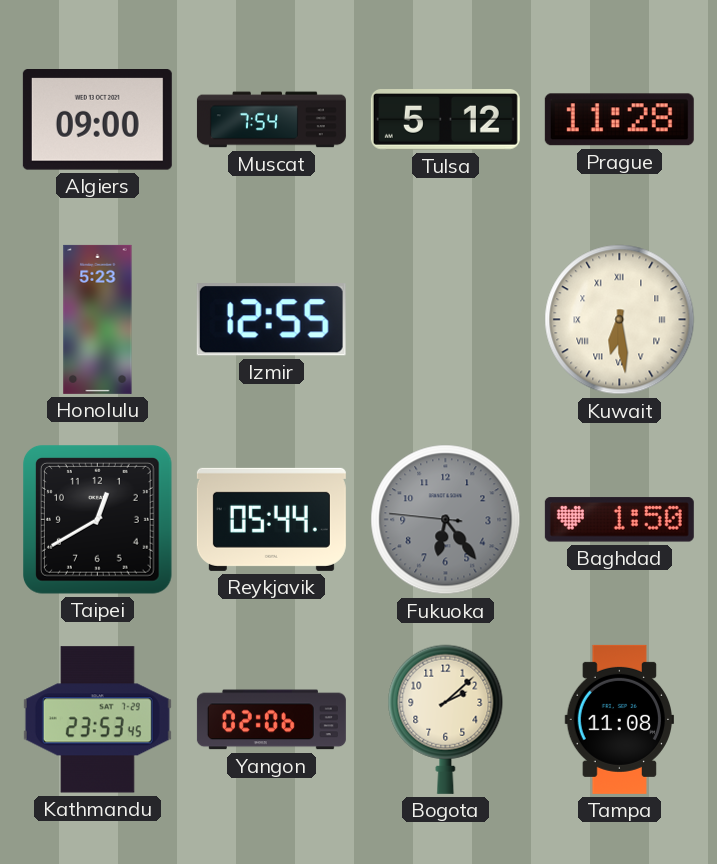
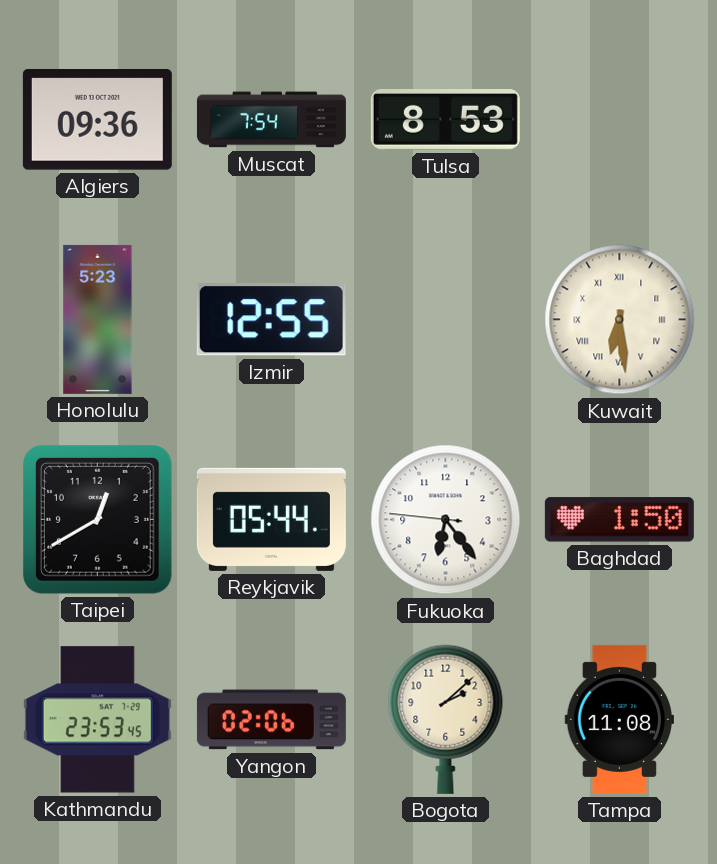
Algiers: 09:00 -> 09:36
Tulsa: 5:12 -> 8:53
Prague: 11:28 -> none
Fukuoka dial: grey -> white
